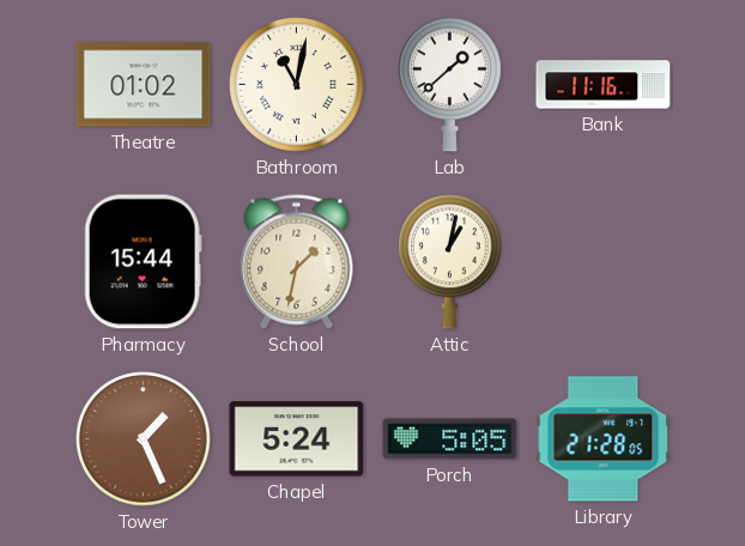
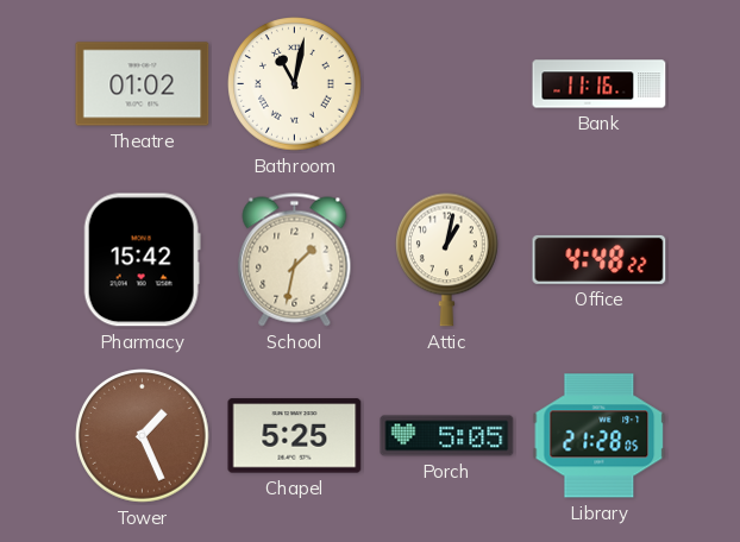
Lab: 1:38 -> none
Pharmacy: 15:44 -> 15:42
Office: none -> 4:48
Chapel: 5:24 -> 5:25
